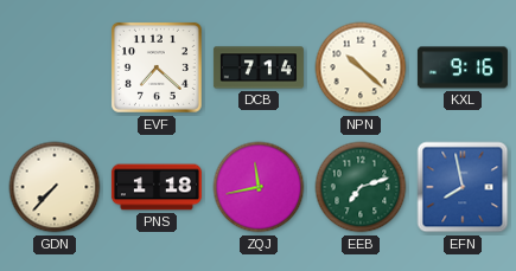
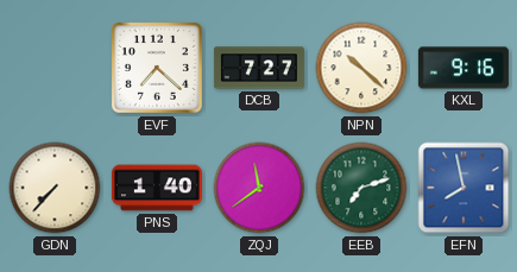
DCB: 7:14 -> 7:27
PNS: 1:18 -> 1:40
ZQJ: 11:43 -> 11:39
